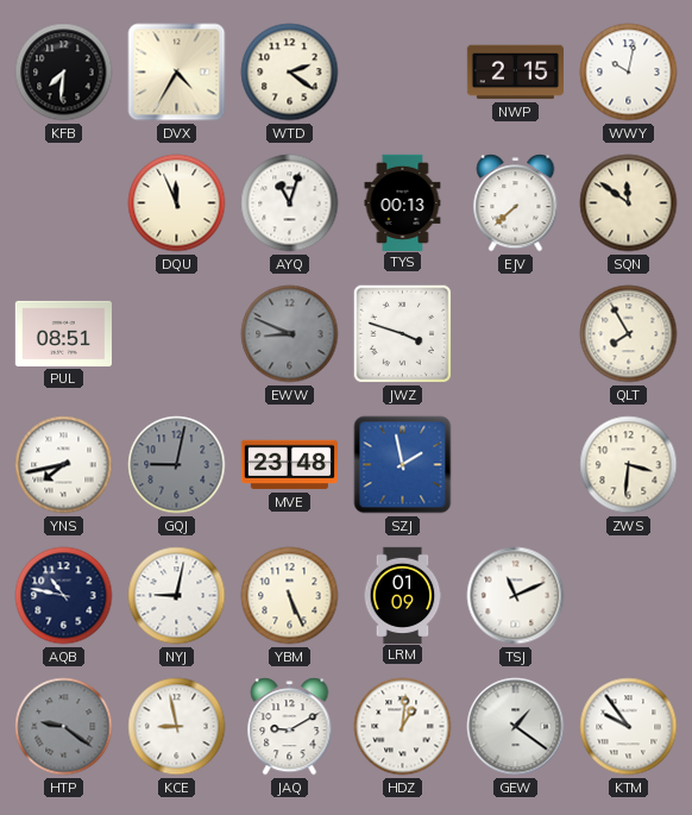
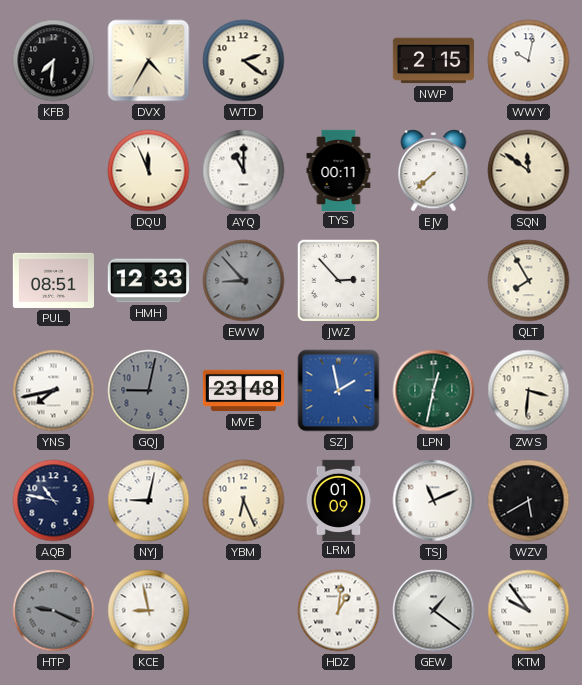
AYQ: 11:03 -> 11:00
TYS: 00:13 -> 00:11
HMH: none -> 12:33
EWW: 8:49 -> 8:53
JWZ: 3:48 -> 2:53
LPN: none -> 12:32
YBM: 5:26 -> 6:26
WZV: none -> 5:40
HTP: 9:21 -> 9:19
JAQ: 9:10 -> none
